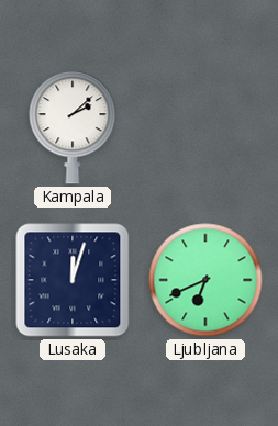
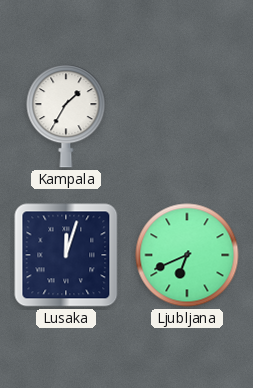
Kampala: 2:08 -> 1:35
